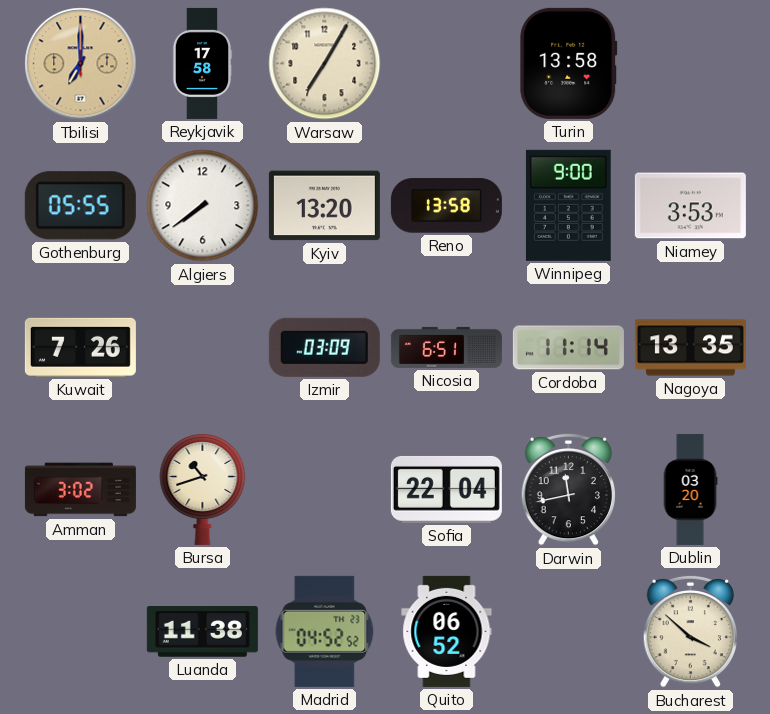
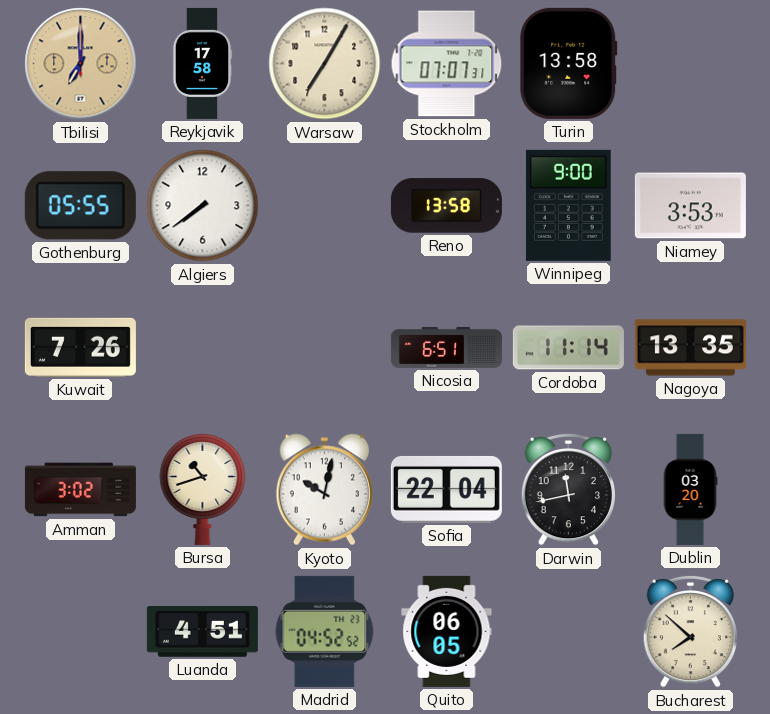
Stockholm: none -> 07:07
Kyiv: 13:20 -> none
Izmir: 03:09 -> none
Kyoto: none -> 10:02
Luanda: 11:38 -> 4:51
Quito: 06:52 -> 06:05
Bucharest: 3:52 -> 7:52
